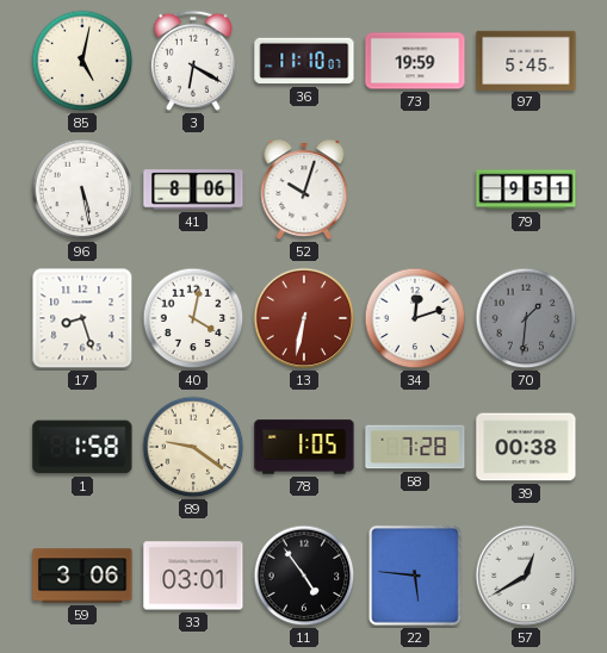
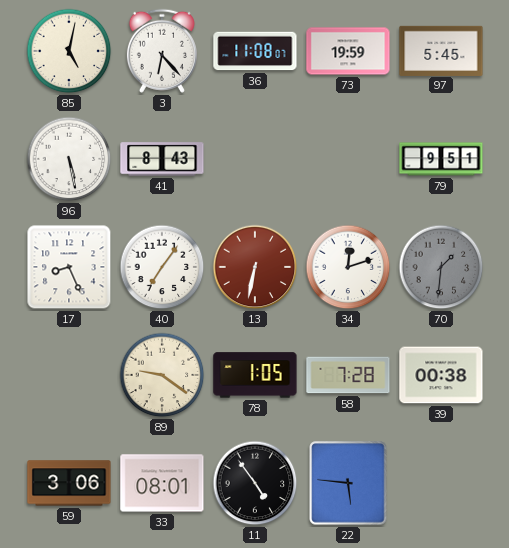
3: 6:20 -> 6:23
36: 11:10 -> 11:08
41: 8:06 -> 8:43
52: 10:03 -> none
17: 8:27 -> 8:26
40: 4:02 -> 7:06
1: 1:58 -> none
33: 03:01 -> 08:01
57: 12:40 -> none
